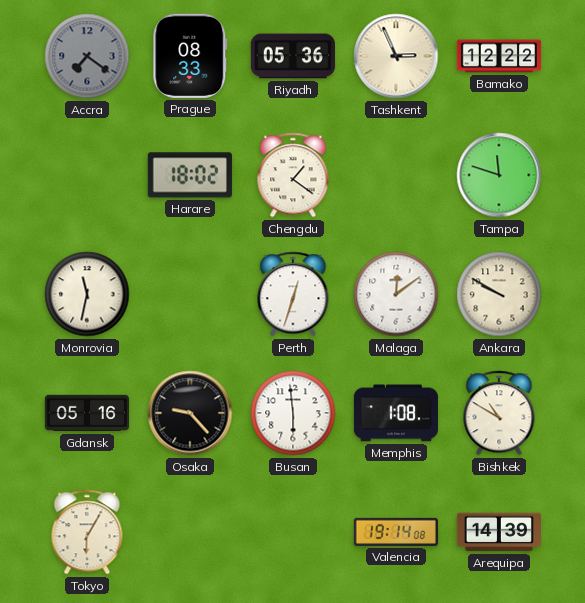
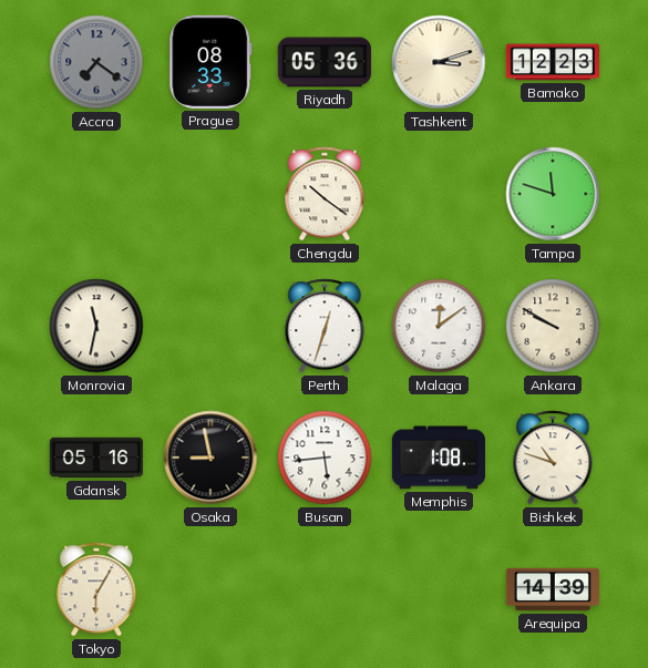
Tashkent: 2:56 -> 3:12
Bamako: 12:22 -> 12:23
Harare: 18:02 -> none
Chengdu: 1:21 -> 10:21
Osaka: 9:23 -> 8:58
Busan: 5:59 -> 5:44
Bishkek: 10:50 -> 10:48
Valencia: 19:14 -> none
